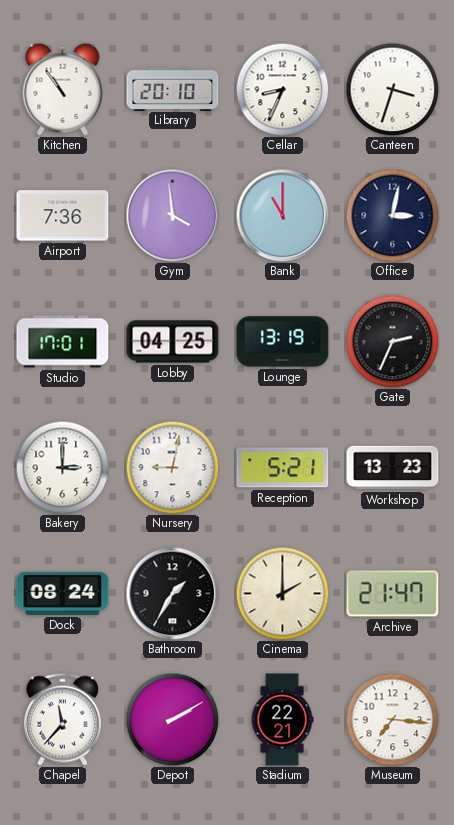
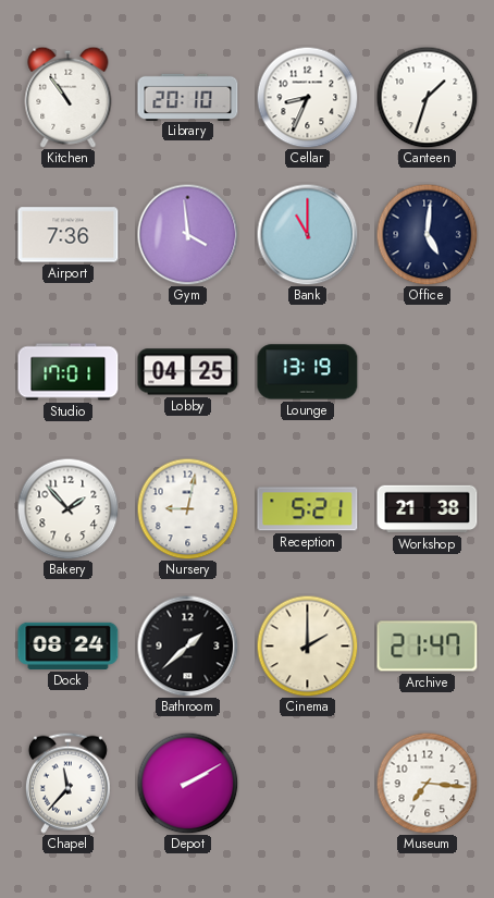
Canteen: 3:33 -> 1:33
Office: 3:02 -> 5:01
Gate: 2:34 -> none
Bakery: 3:00 -> 1:53
Workshop: 13:23 -> 21:38
Bathroom: 1:35 -> 1:38
Stadium: 22:21 -> none
